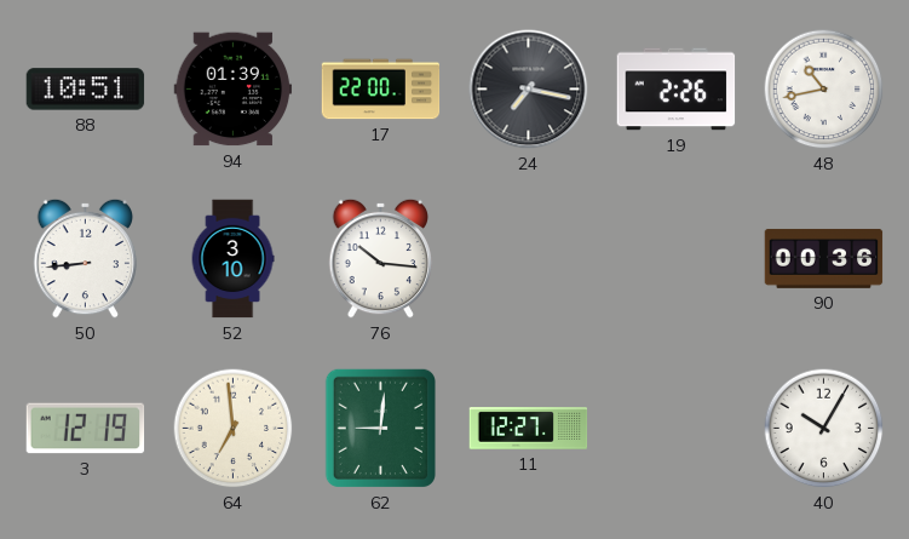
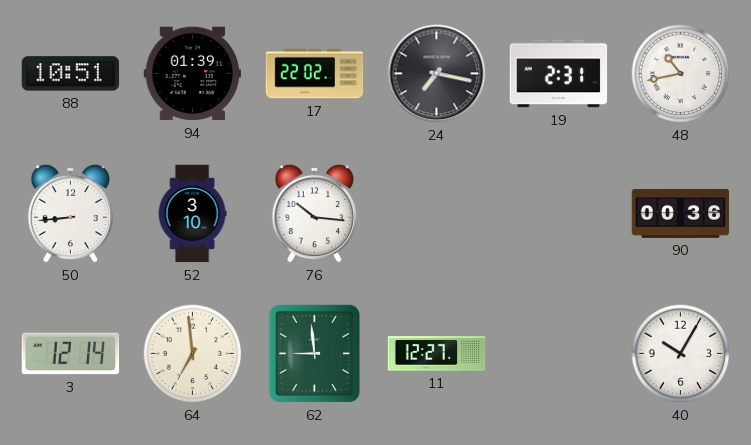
17: 22:00 -> 22:02
19: 2:26 -> 2:31
3: 12:19 -> 12:14
62: 9:01 -> 8:59
